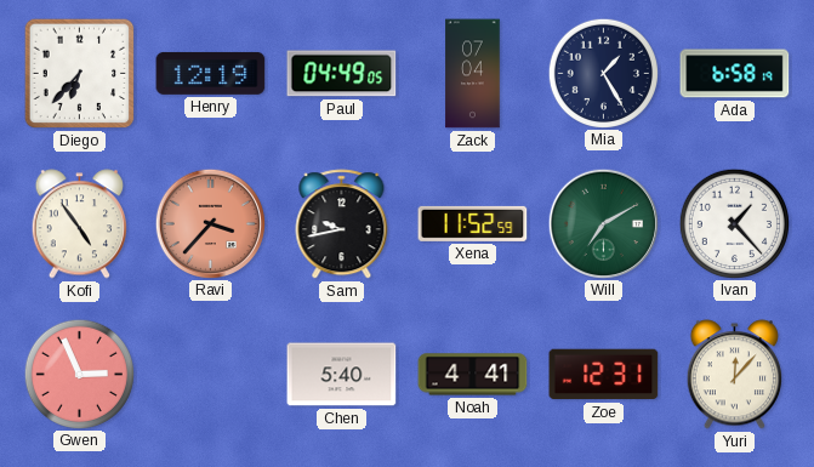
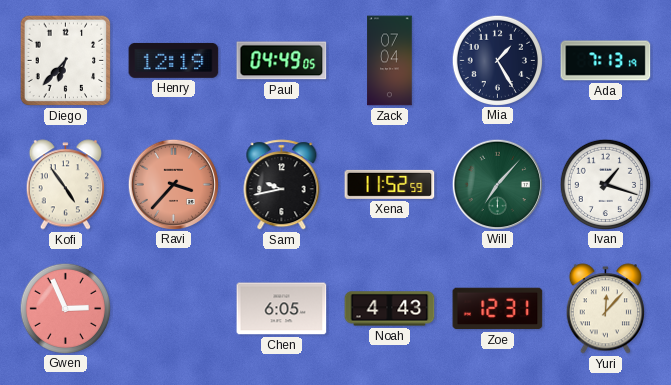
Ada: 6:58 -> 7:13
Will: 7:10 -> 7:07
Ivan: 1:23 -> 1:18
Chen: 5:40 -> 6:05
Noah: 4:41 -> 4:43
